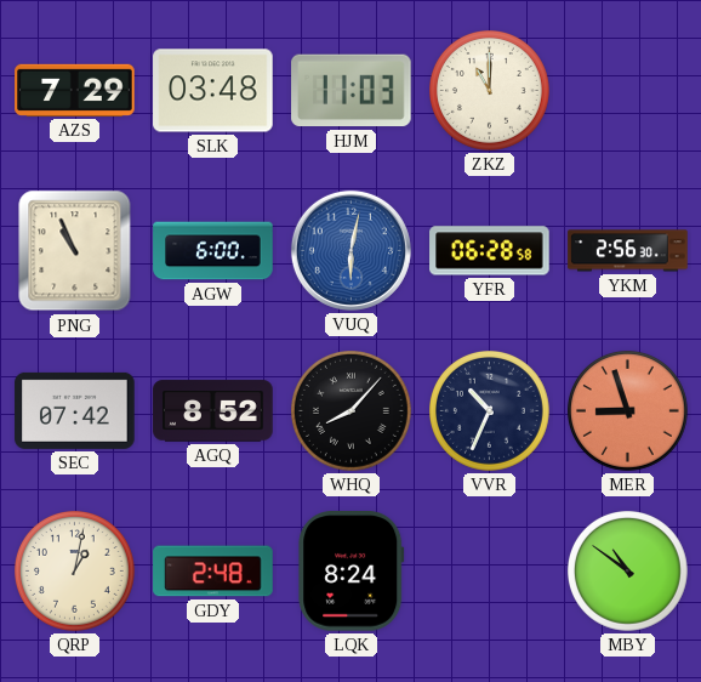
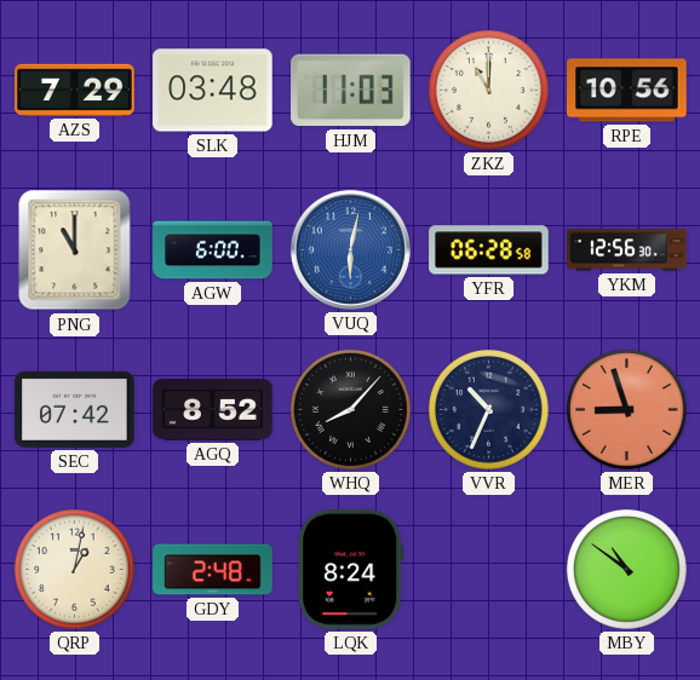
RPE: none -> 10:56
PNG: 10:56 -> 11:00
YKM: 2:56 -> 12:56
